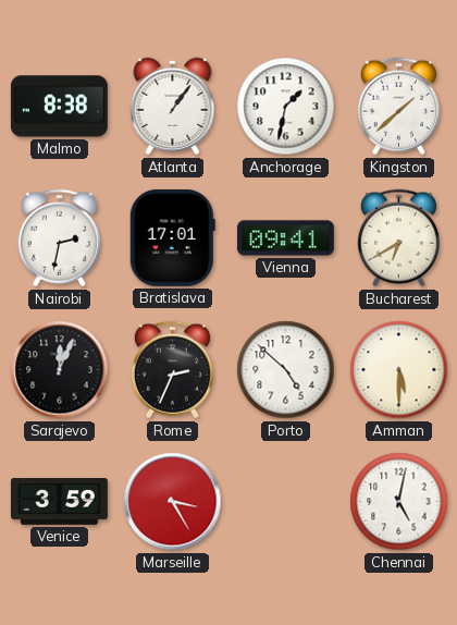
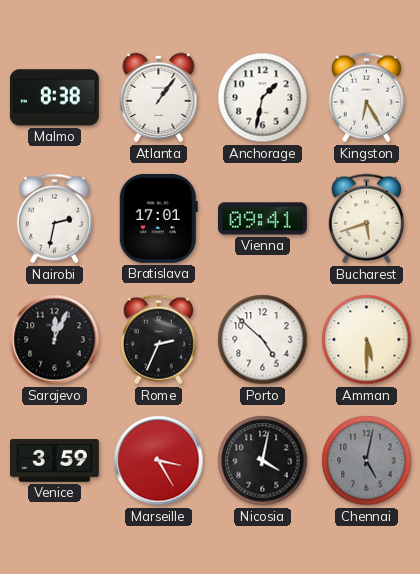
Kingston: 1:38 -> 6:25
Bucharest: 6:40 -> 5:42
Nicosia: none -> 4:02
Chennai dial: white -> grey
